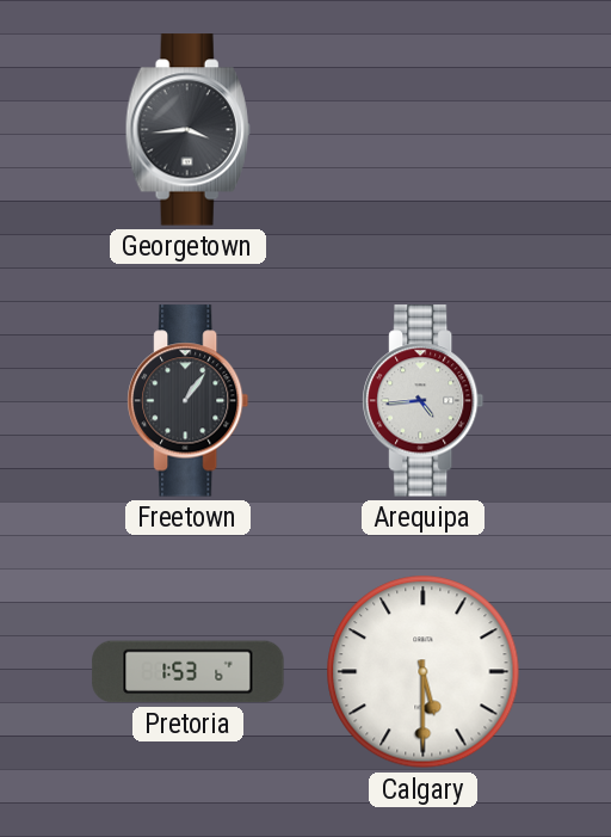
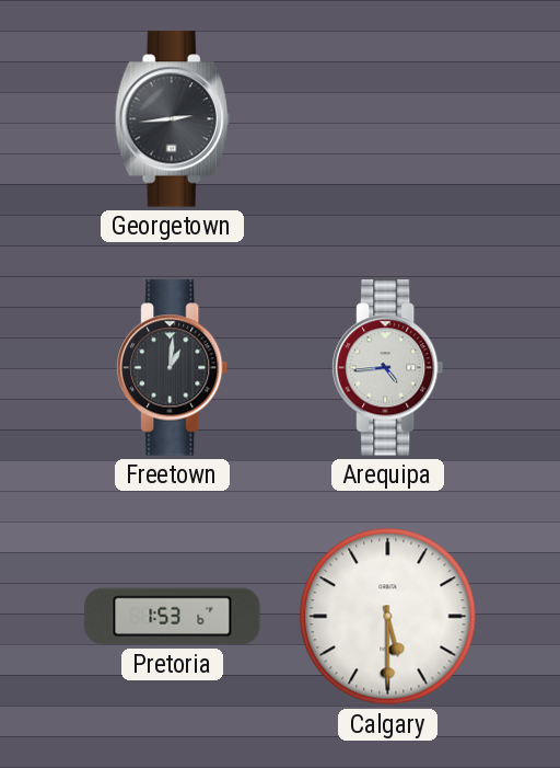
Georgetown: 3:44 -> 2:44
Freetown: 1:06 -> 1:01
